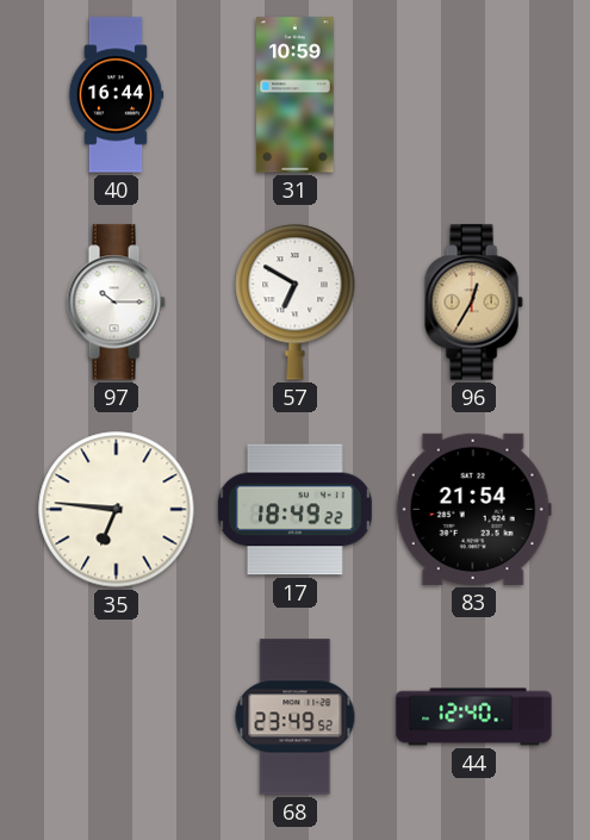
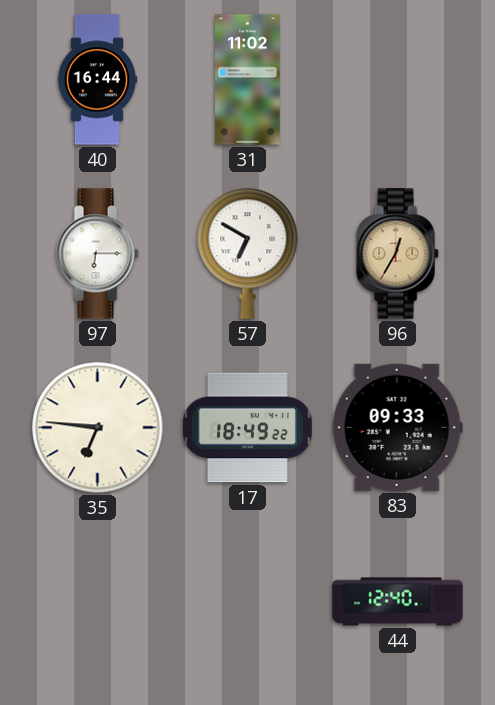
31: 10:59 -> 11:02
97: 10:15 -> 6:15
83: 21:54 -> 09:33
68: 23:49 -> none
